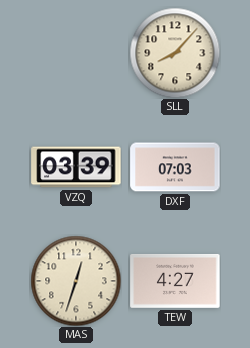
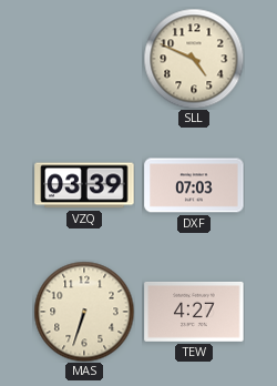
SLL: 8:07 -> 4:49
MAS: 12:33 -> 6:33
